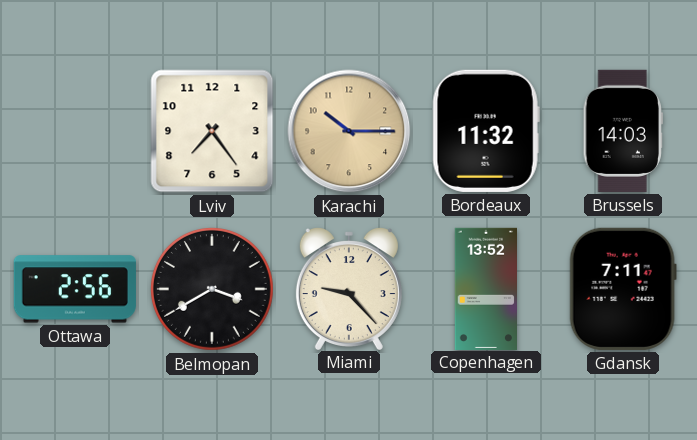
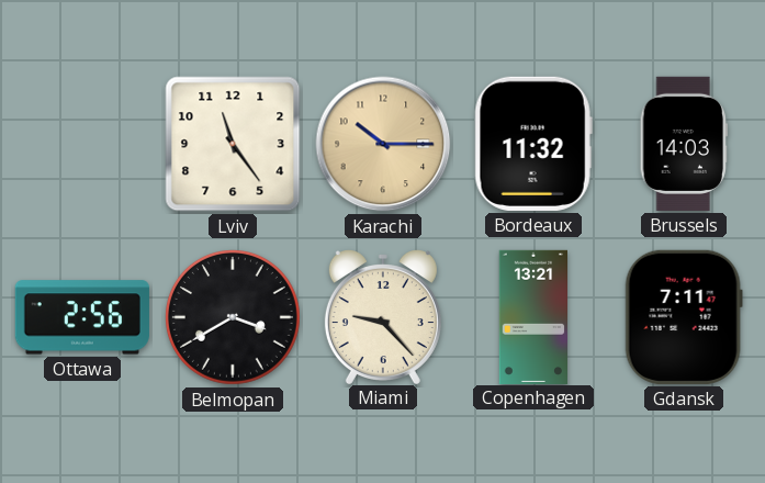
Lviv: 7:24 -> 11:24
Copenhagen: 13:52 -> 13:21
